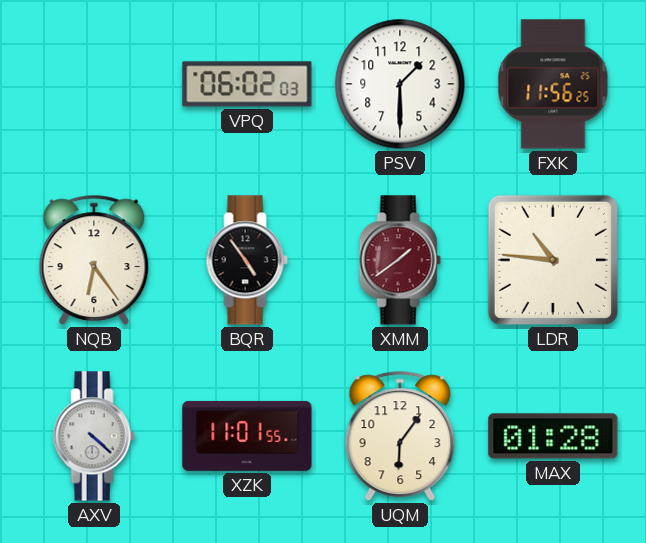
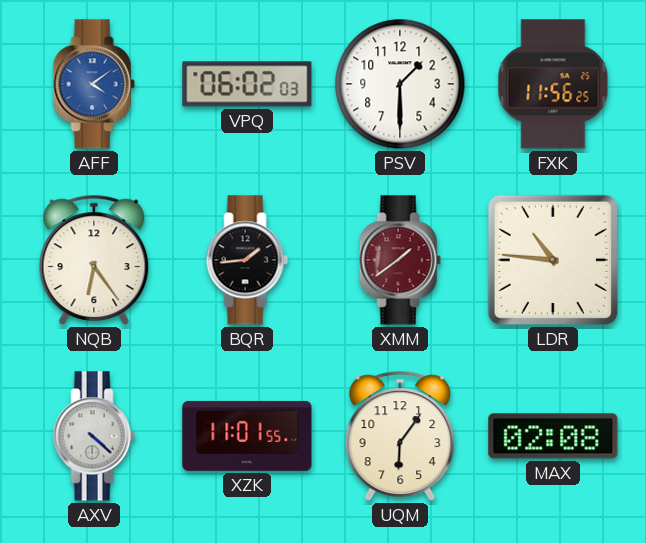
AFF: none -> 4:09
BQR: 4:54 -> 1:44
MAX: 01:28 -> 02:08
